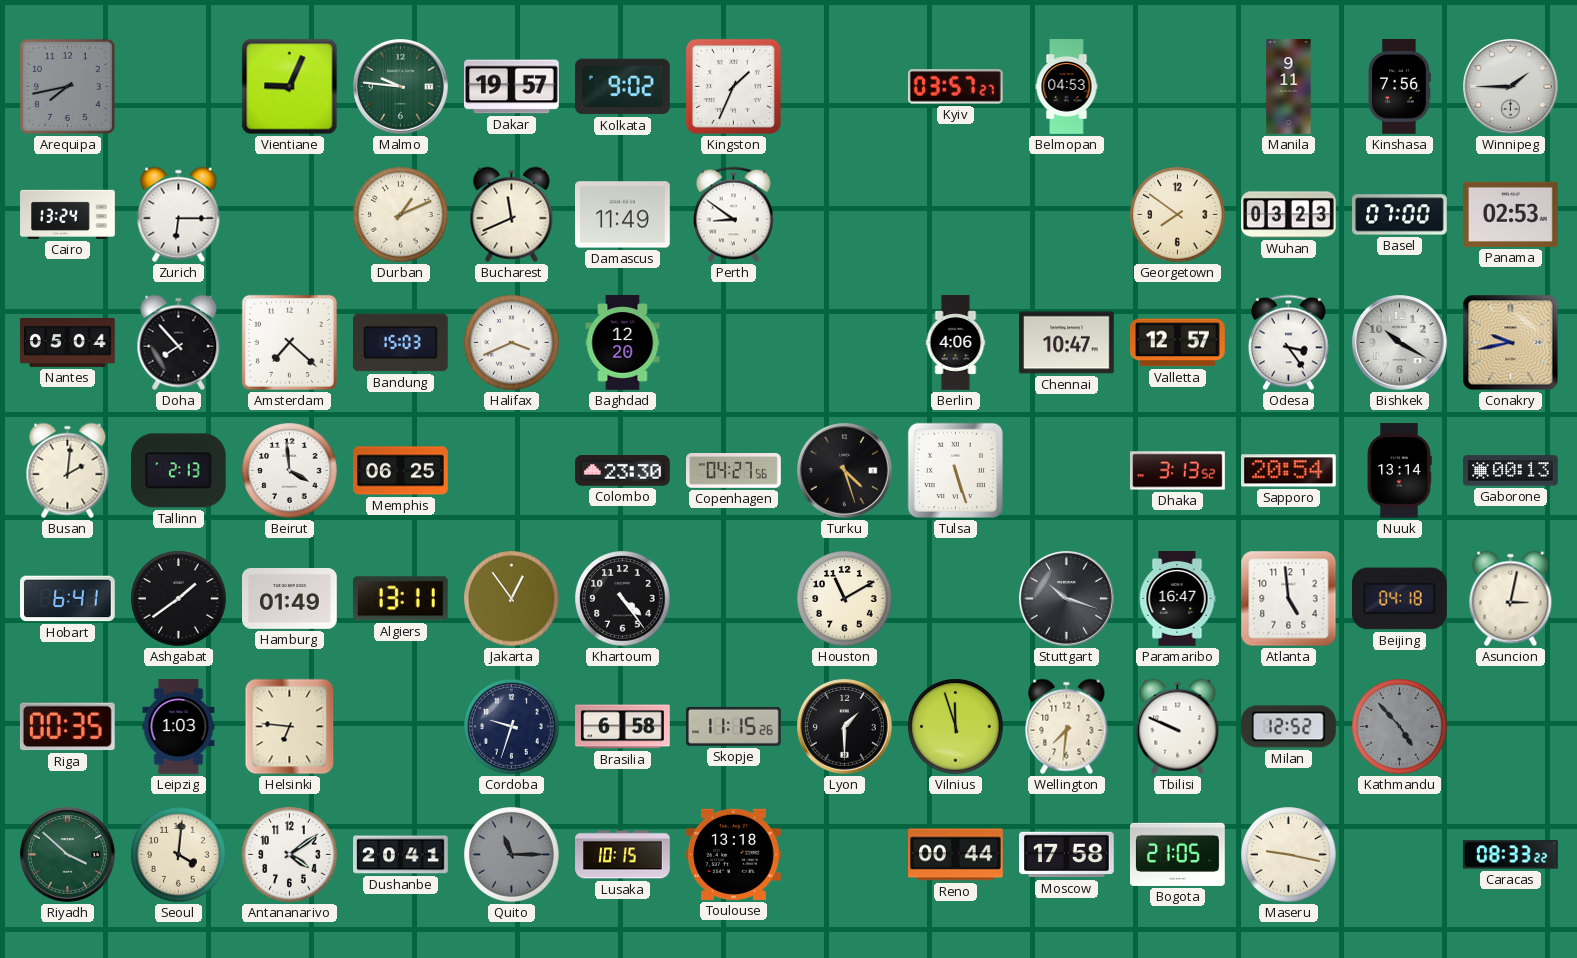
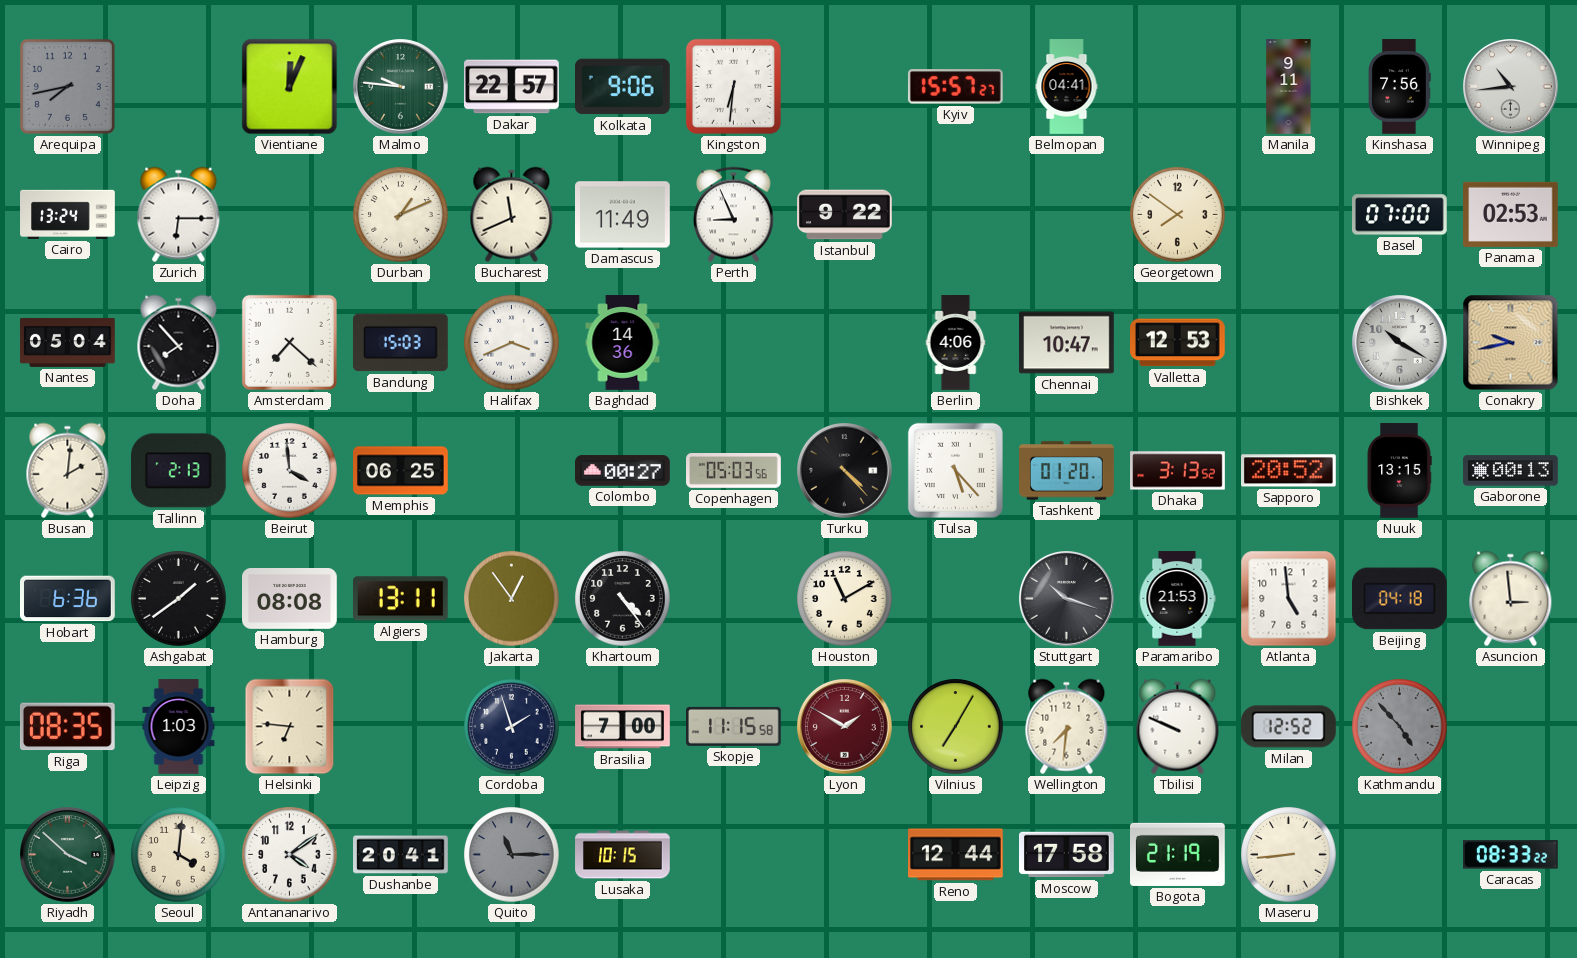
Vientiane: 9:04 -> 12:04
Dakar: 19:57 -> 22:57
Kolkata: 9:02 -> 9:06
Kingston: 1:34 -> 6:31
Kyiv: 03:57 -> 15:57
Belmopan: 04:53 -> 04:41
Winnipeg: 1:45 -> 10:44
Perth: 8:51 -> 8:56
Istanbul: none -> 9:22
Wuhan: 03:23 -> none
Baghdad: 12:20 -> 14:36
Valletta: 12:57 -> 12:53
Odesa: 3:24 -> none
Colombo: 23:30 -> 00:27
Copenhagen: 04:27 -> 05:03
Turku: 4:27 -> 4:23
Tulsa: 5:27 -> 5:23
Tashkent: none -> 01:20
Sapporo: 20:54 -> 20:52
Nuuk: 13:14 -> 13:15
Hobart: 6:41 -> 6:36
Hamburg: 01:49 -> 08:08
Paramaribo: 16:47 -> 21:53
Asuncion: 3:02 -> 2:59
Riga: 00:35 -> 08:35
Cordoba: 9:33 -> 1:57
Brasilia: 6:58 -> 7:00
Skopje: 11:15:26 -> 11:15:58
Lyon: 1:30 -> 1:50
Lyon dial: black -> burgundy
Vilnius: 11:57 -> 7:05
Toulouse: 13:18 -> none
Reno: 00:44 -> 12:44
Bogota: 21:05 -> 21:19
Maseru: 9:17 -> 8:44
